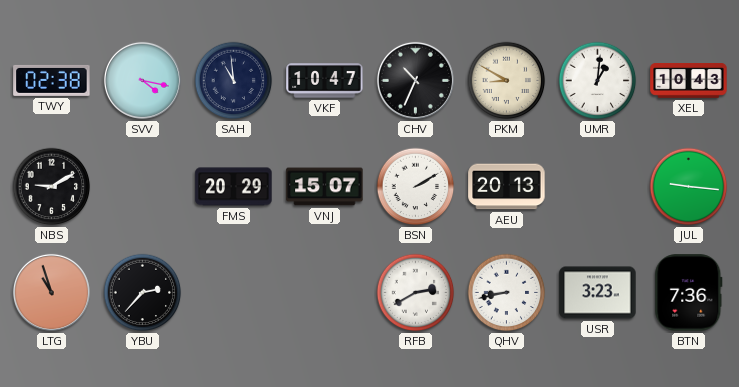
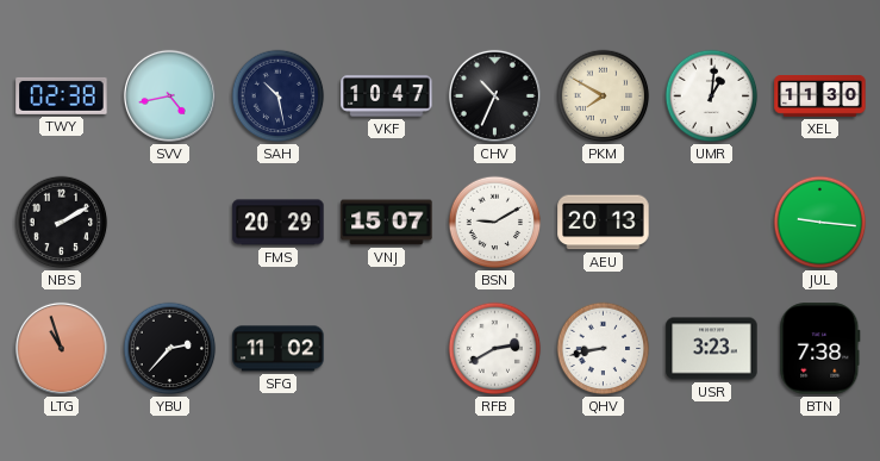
SVV: 4:17 -> 4:43
SAH: 10:59 -> 10:28
PKM: 8:50 -> 7:50
XEL: 10:43 -> 11:30
NBS: 9:10 -> 2:10
BSN: 2:10 -> 9:10
SFG: none -> 11:02
BTN: 7:36 -> 7:38
